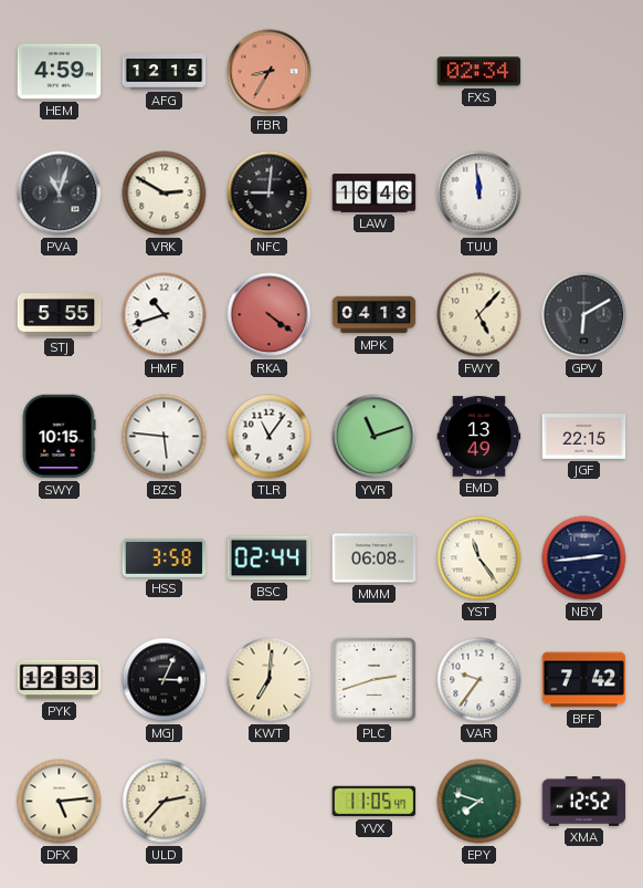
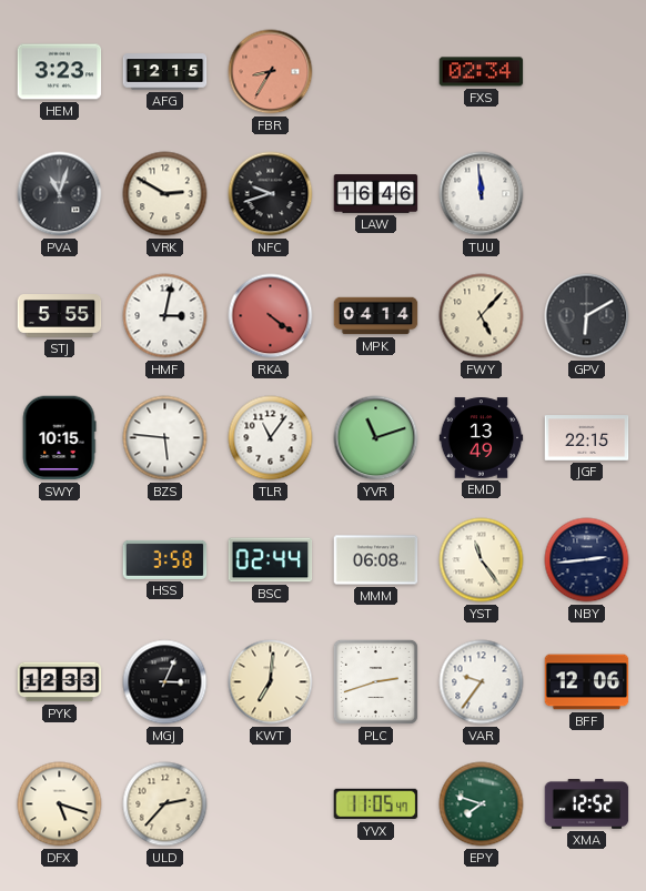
HEM: 4:59 -> 3:23
NFC: 9:01 -> 9:42
HMF: 10:42 -> 3:02
MPK: 04:13 -> 04:14
BFF: 7:42 -> 12:06
DFX: 5:14 -> 5:18
